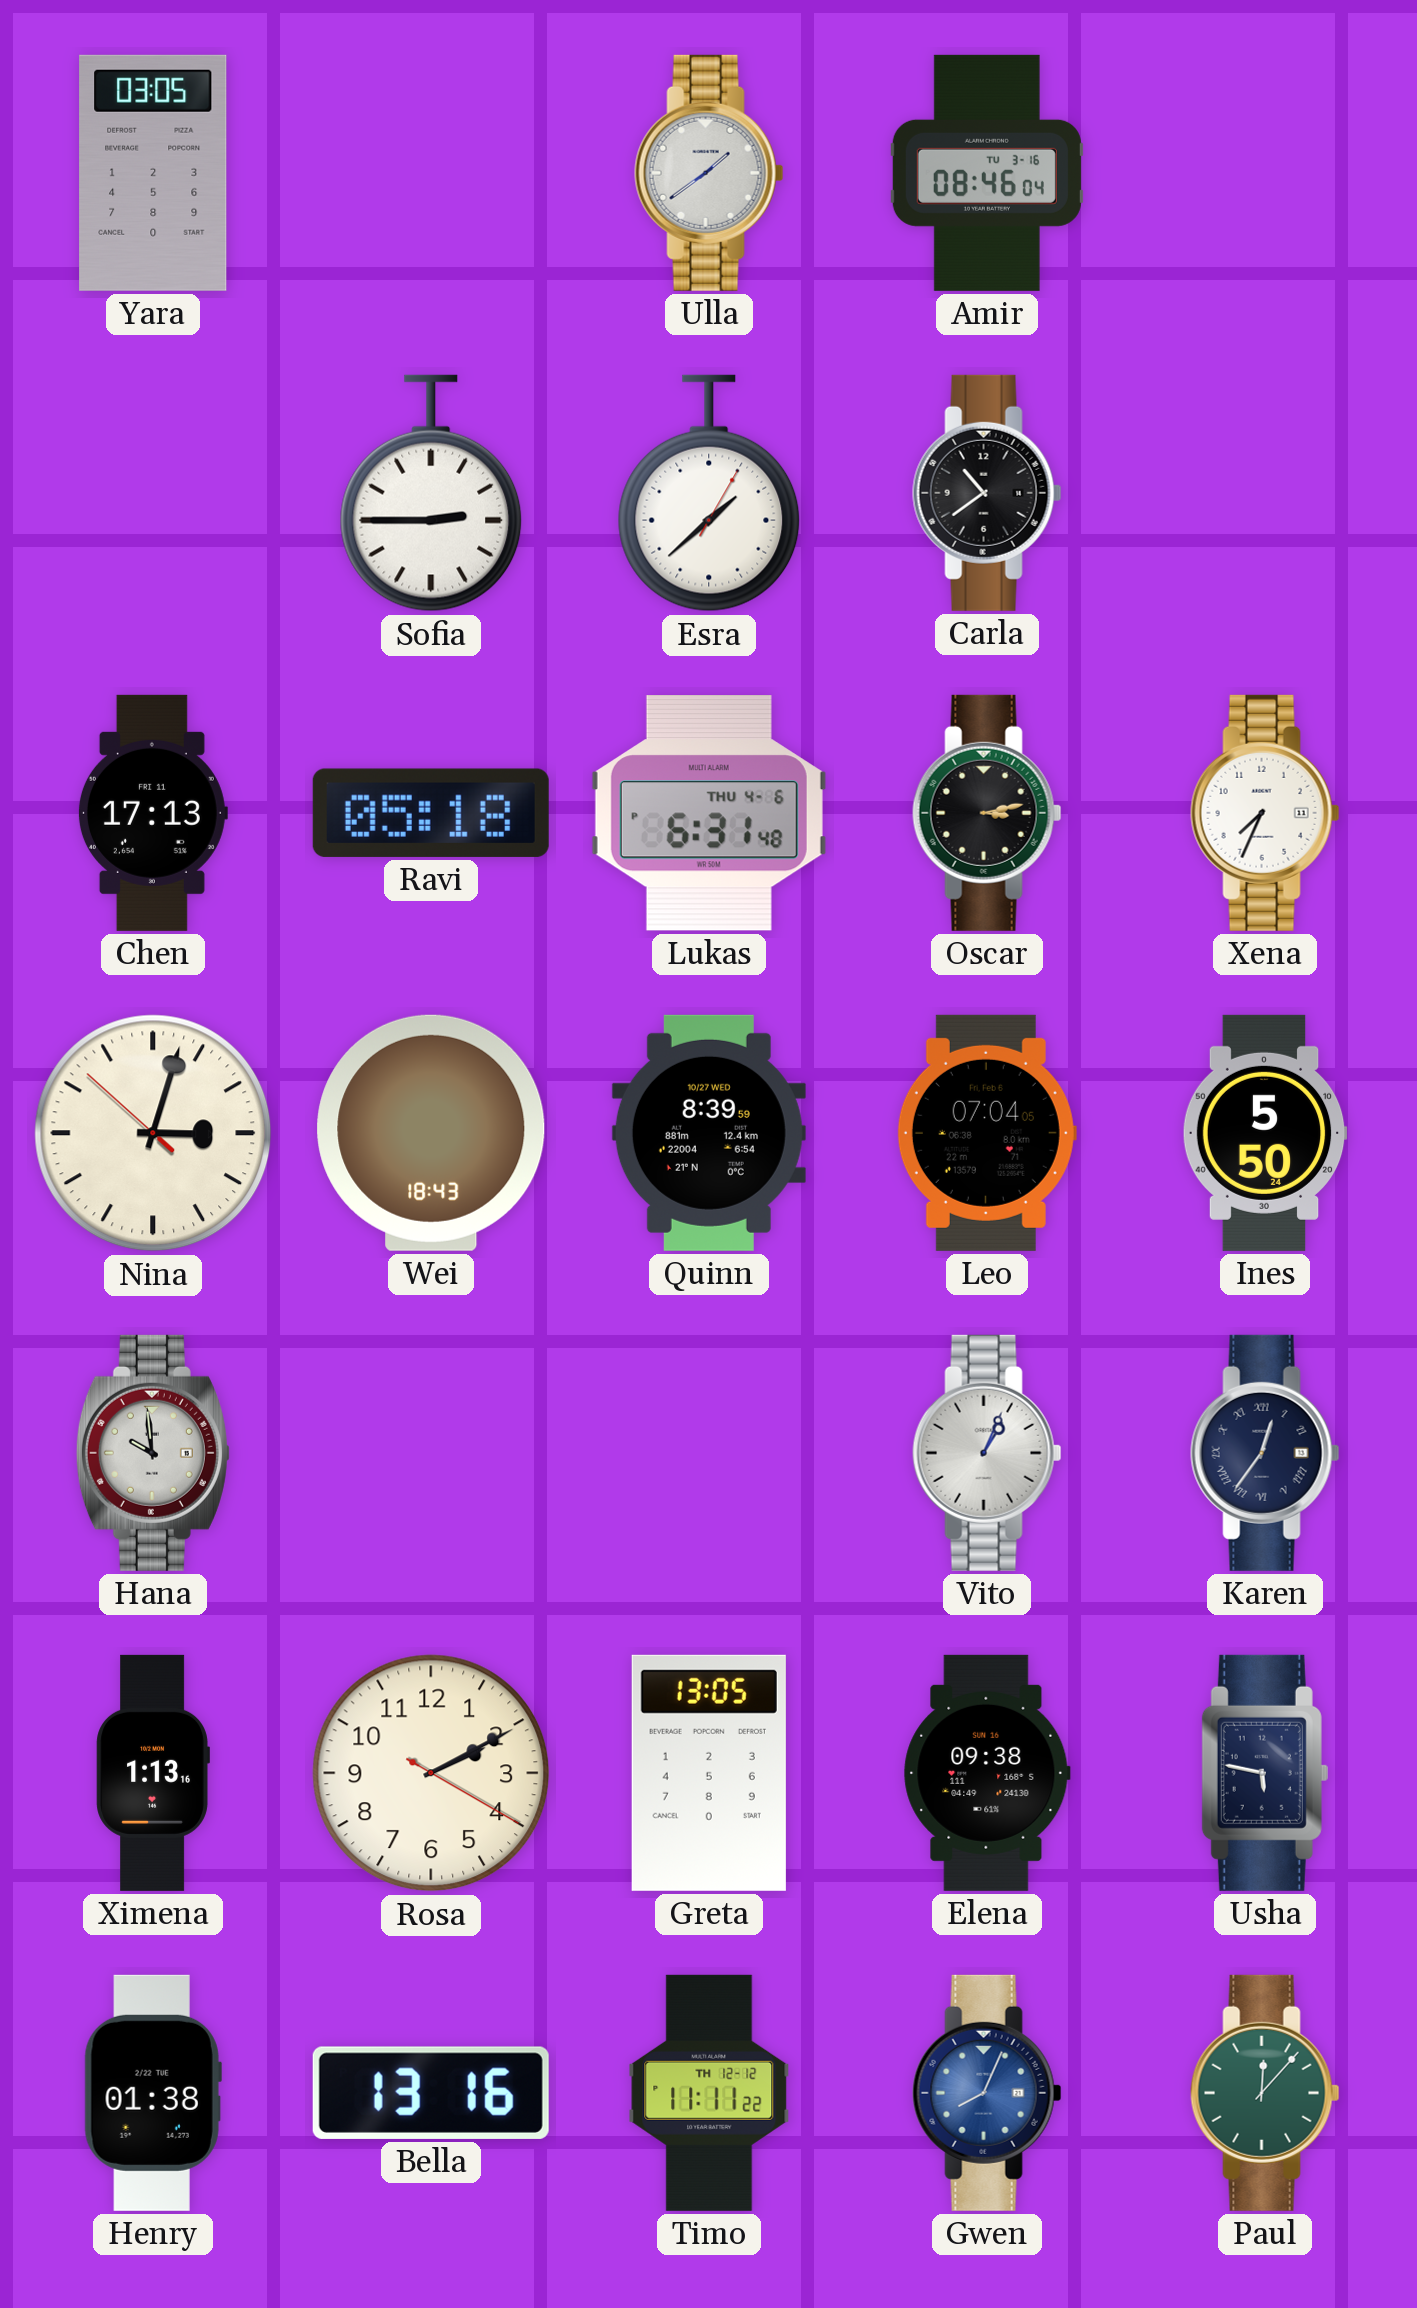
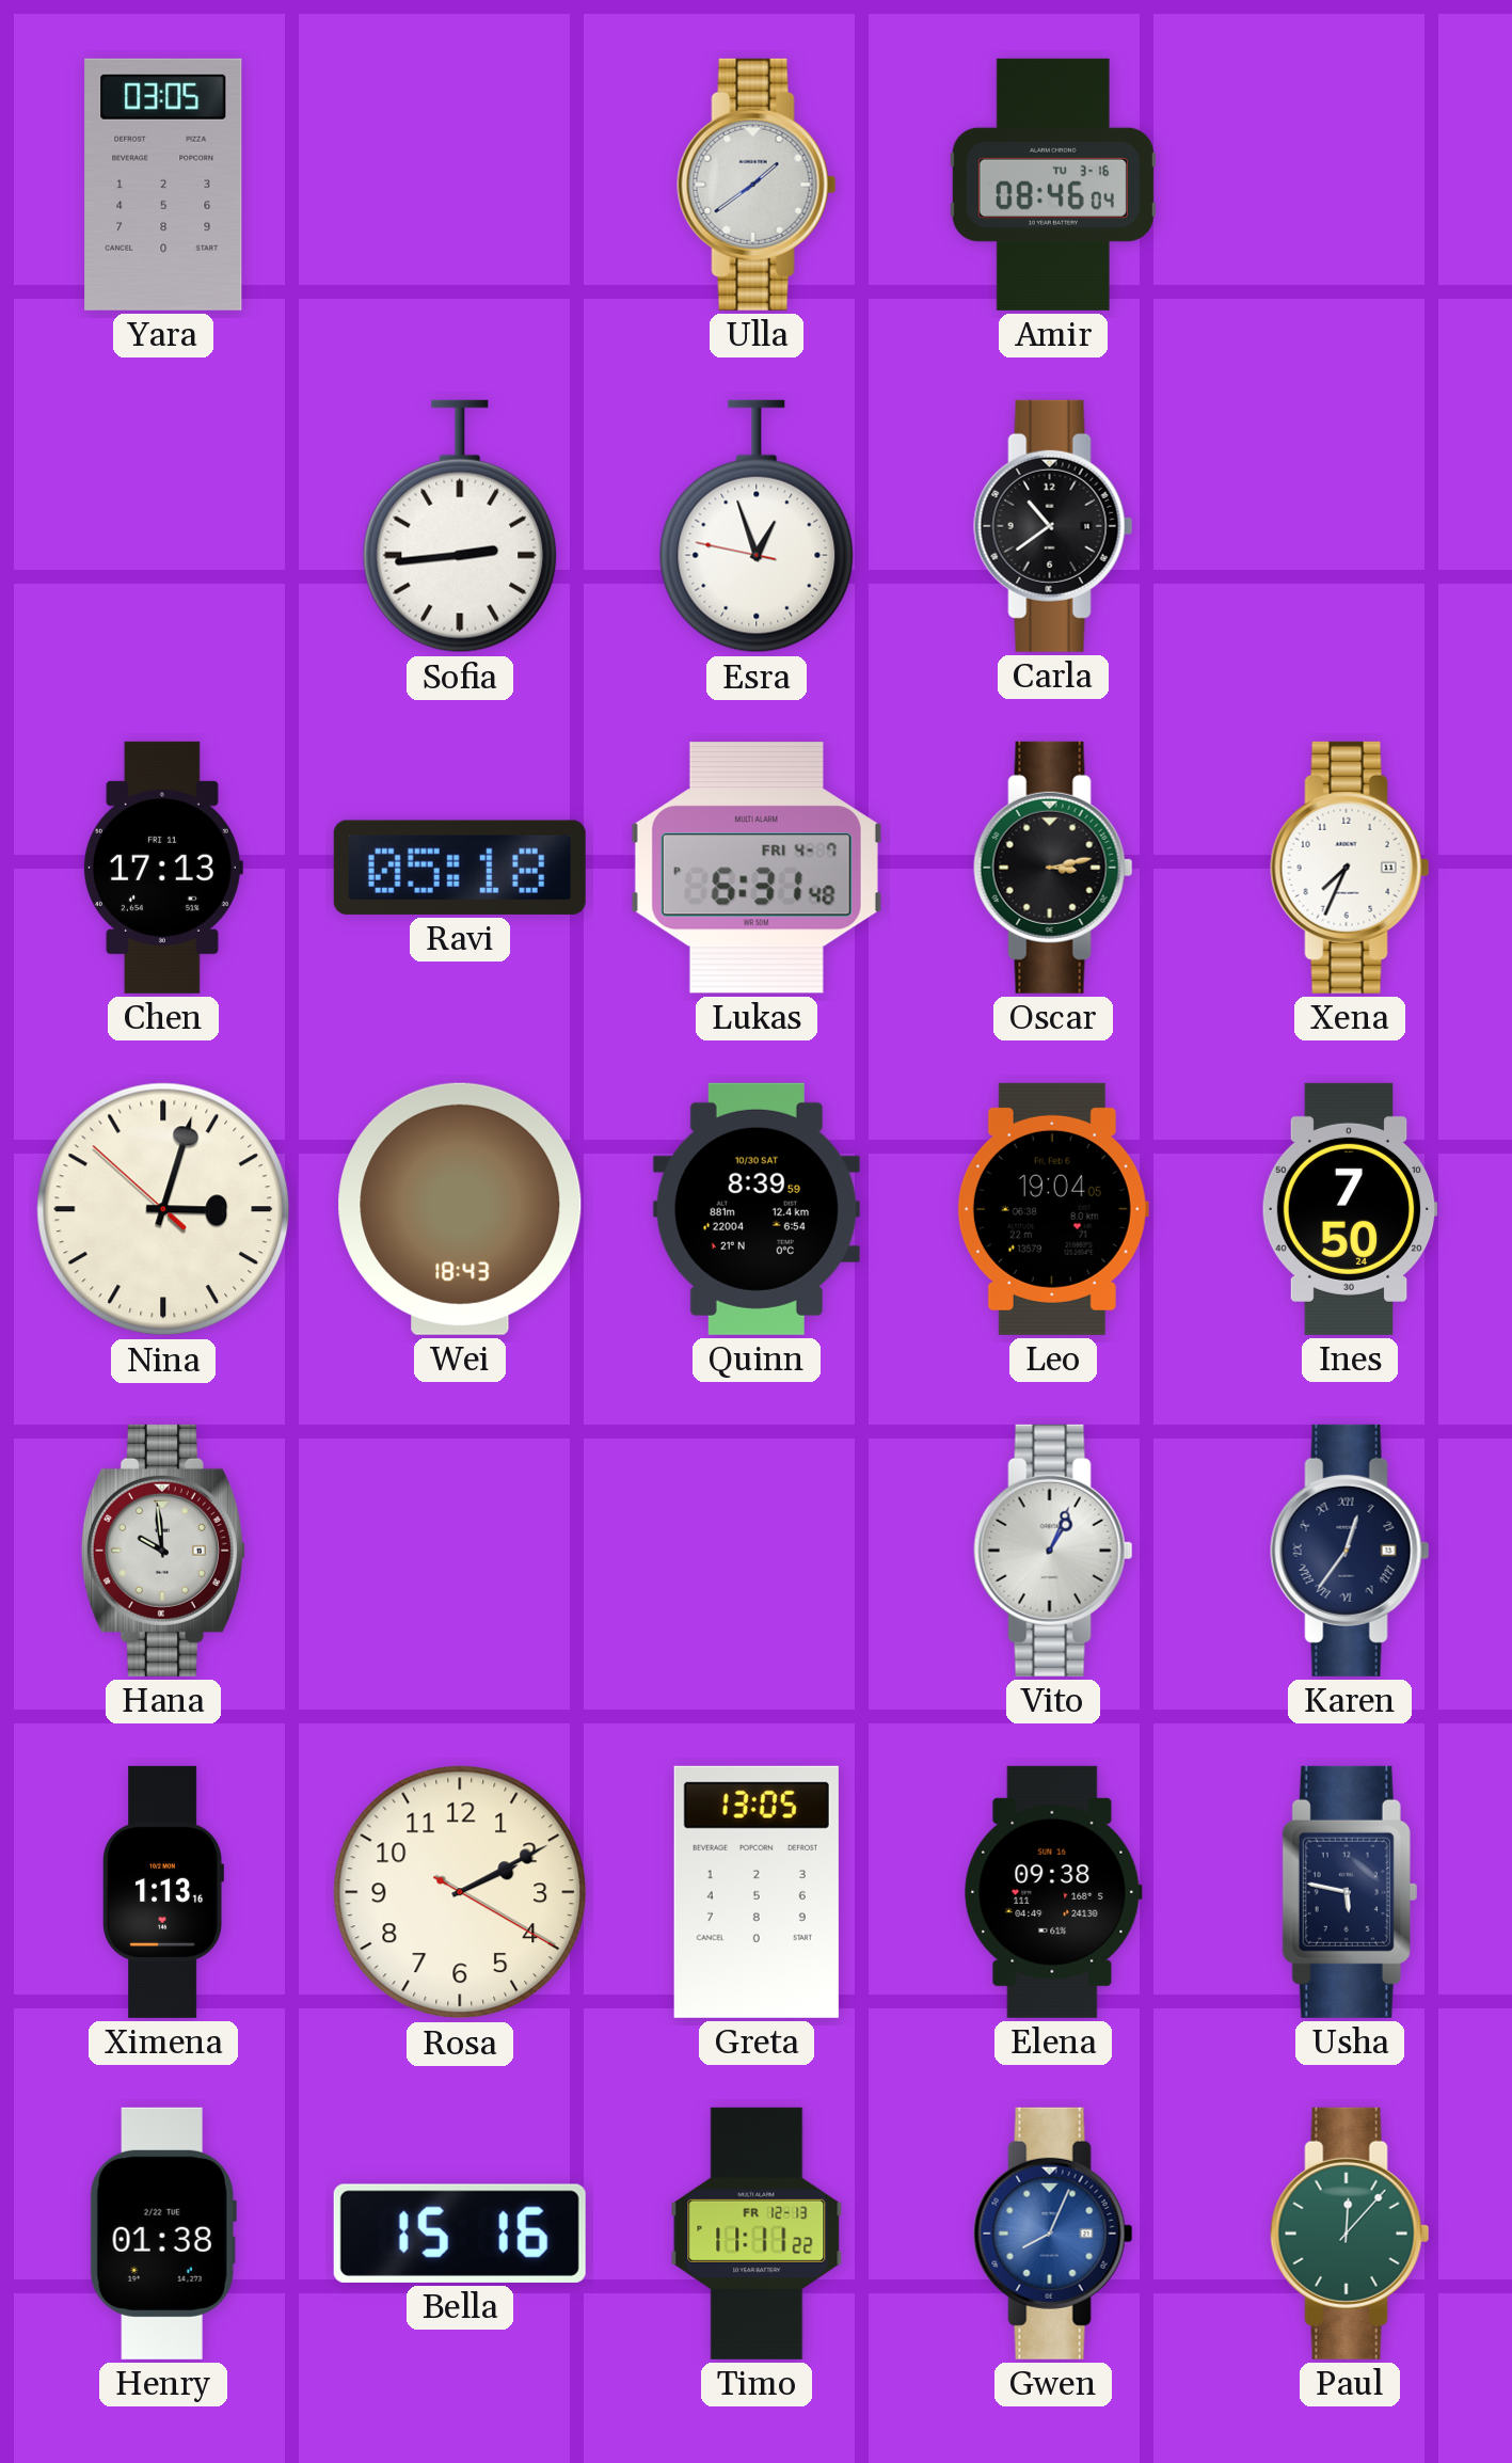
Sofia: 2:45 -> 2:44
Esra: 1:38 -> 12:56
Lukas date: THU 4-6 -> FRI 4-7
Quinn date: 10/27 WED -> 10/30 SAT
Leo: 07:04 -> 19:04
Ines: 5:50 -> 7:50
Bella: 13:16 -> 15:16
Timo date: TH 12-12 -> FR 12-13
